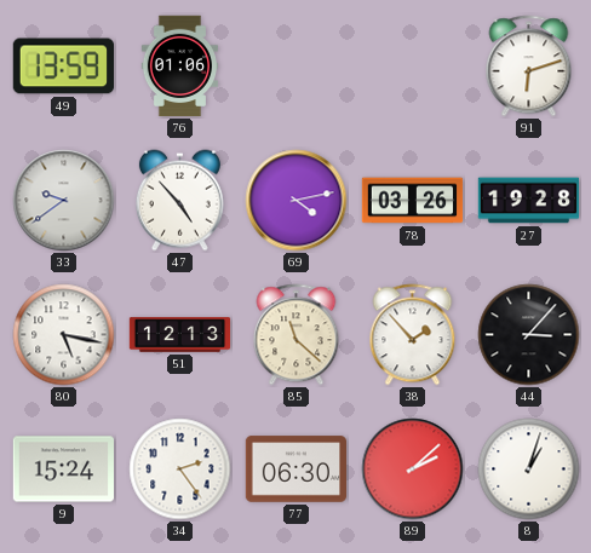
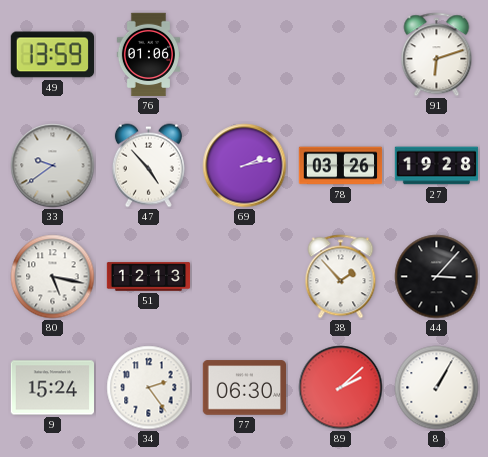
69: 4:13 -> 2:13
85: 11:22 -> none
8: 1:03 -> 1:05
